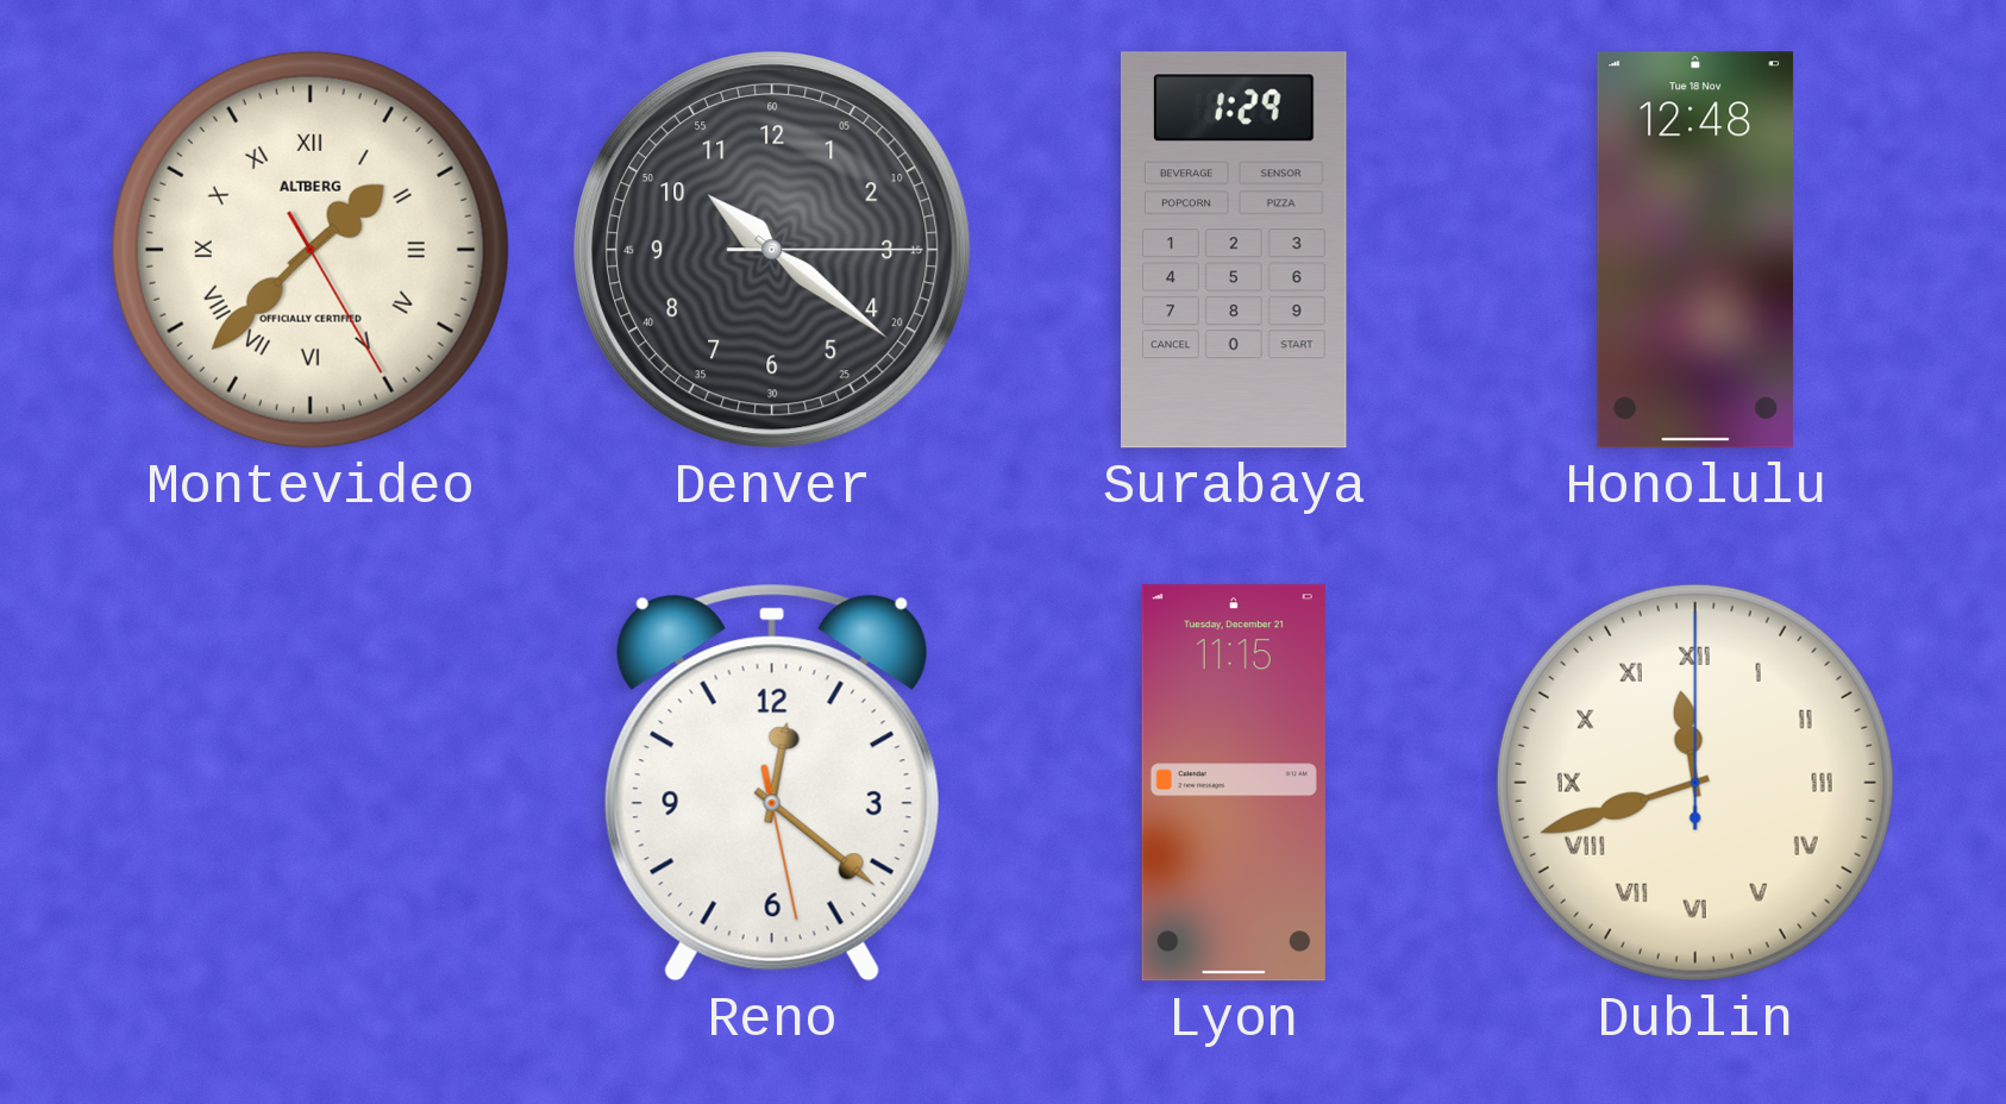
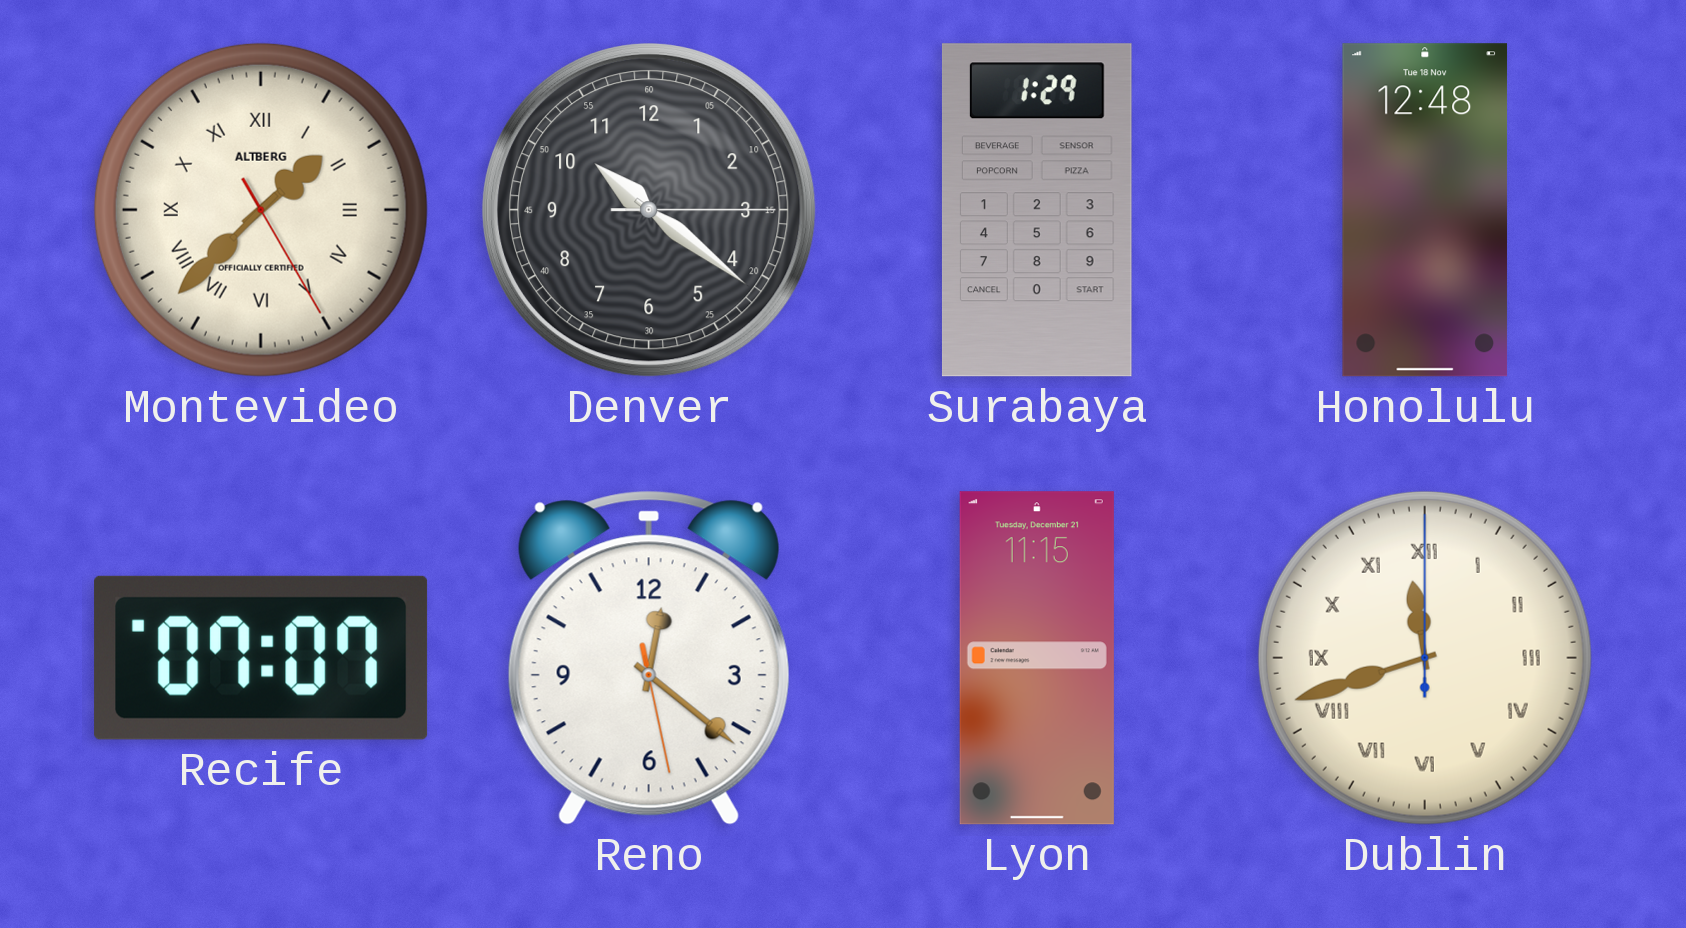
Recife: none -> 07:07
